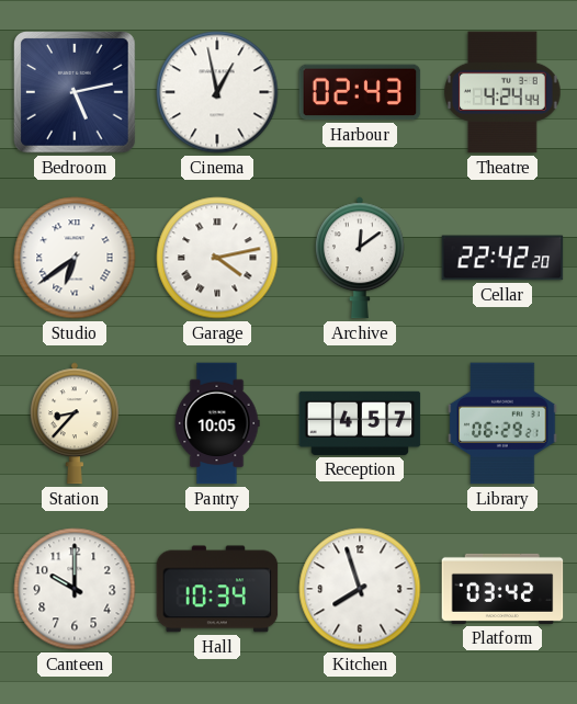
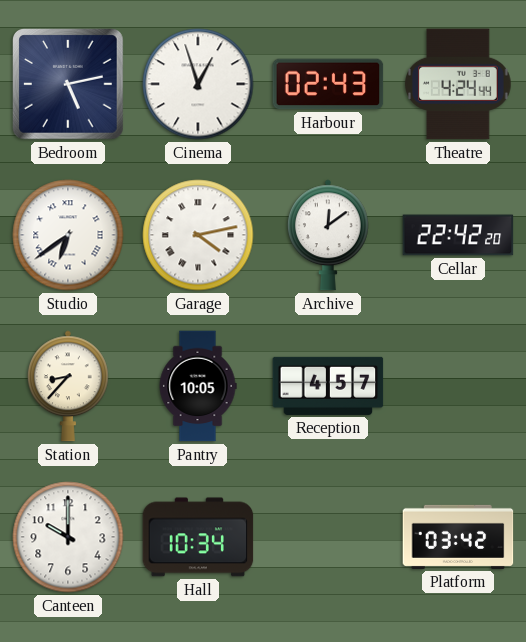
Cinema: 12:58 -> 12:57
Library: 06:29 -> none
Kitchen: 7:57 -> none
